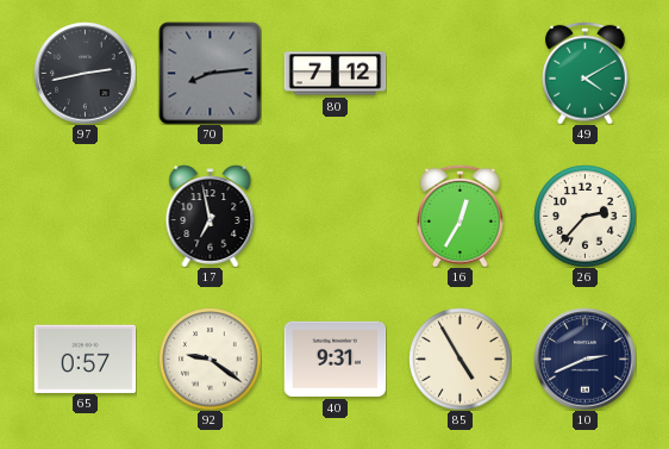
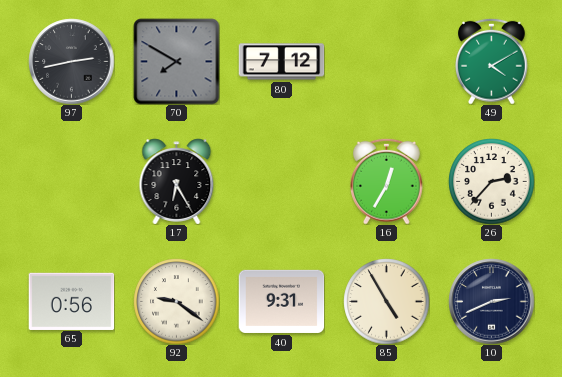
70: 8:14 -> 7:50
17: 6:58 -> 6:25
65: 0:57 -> 0:56
